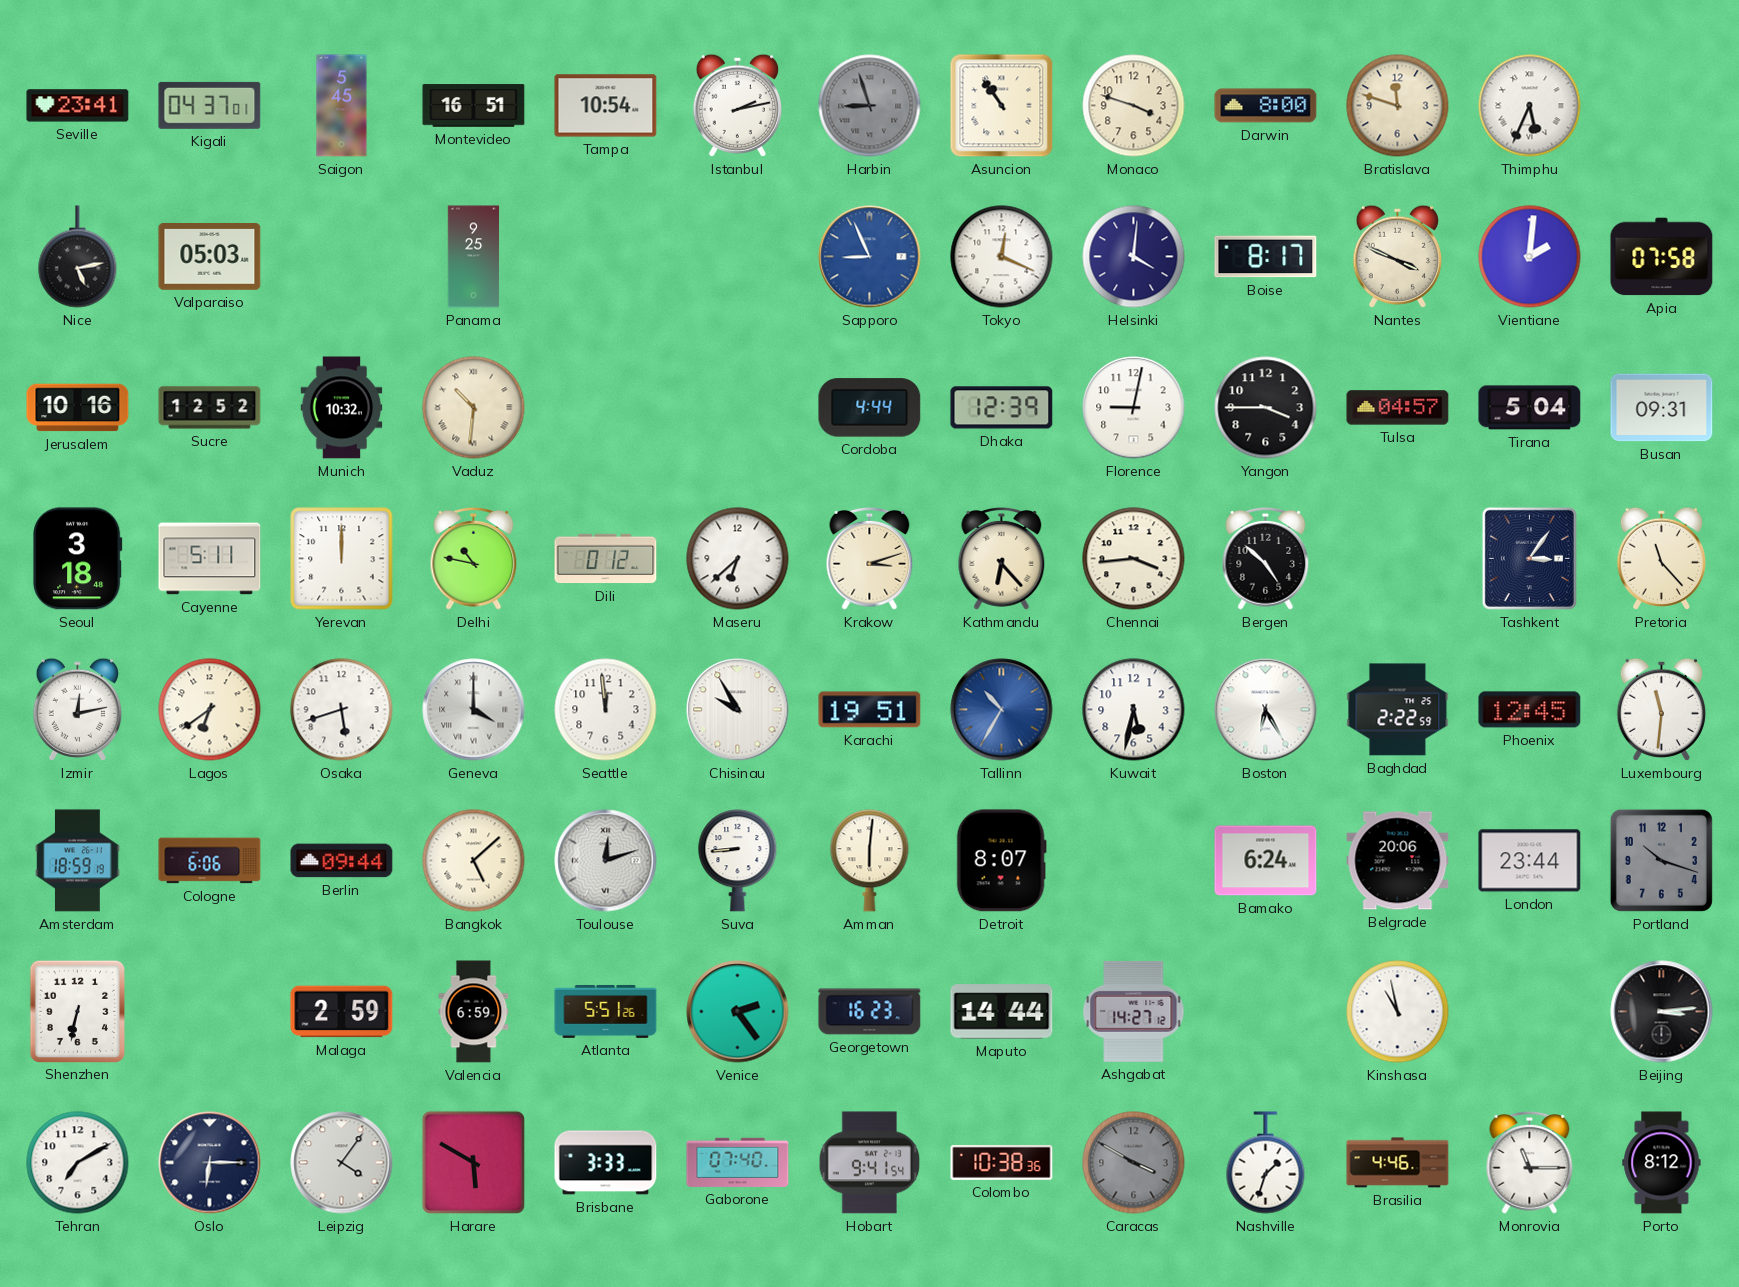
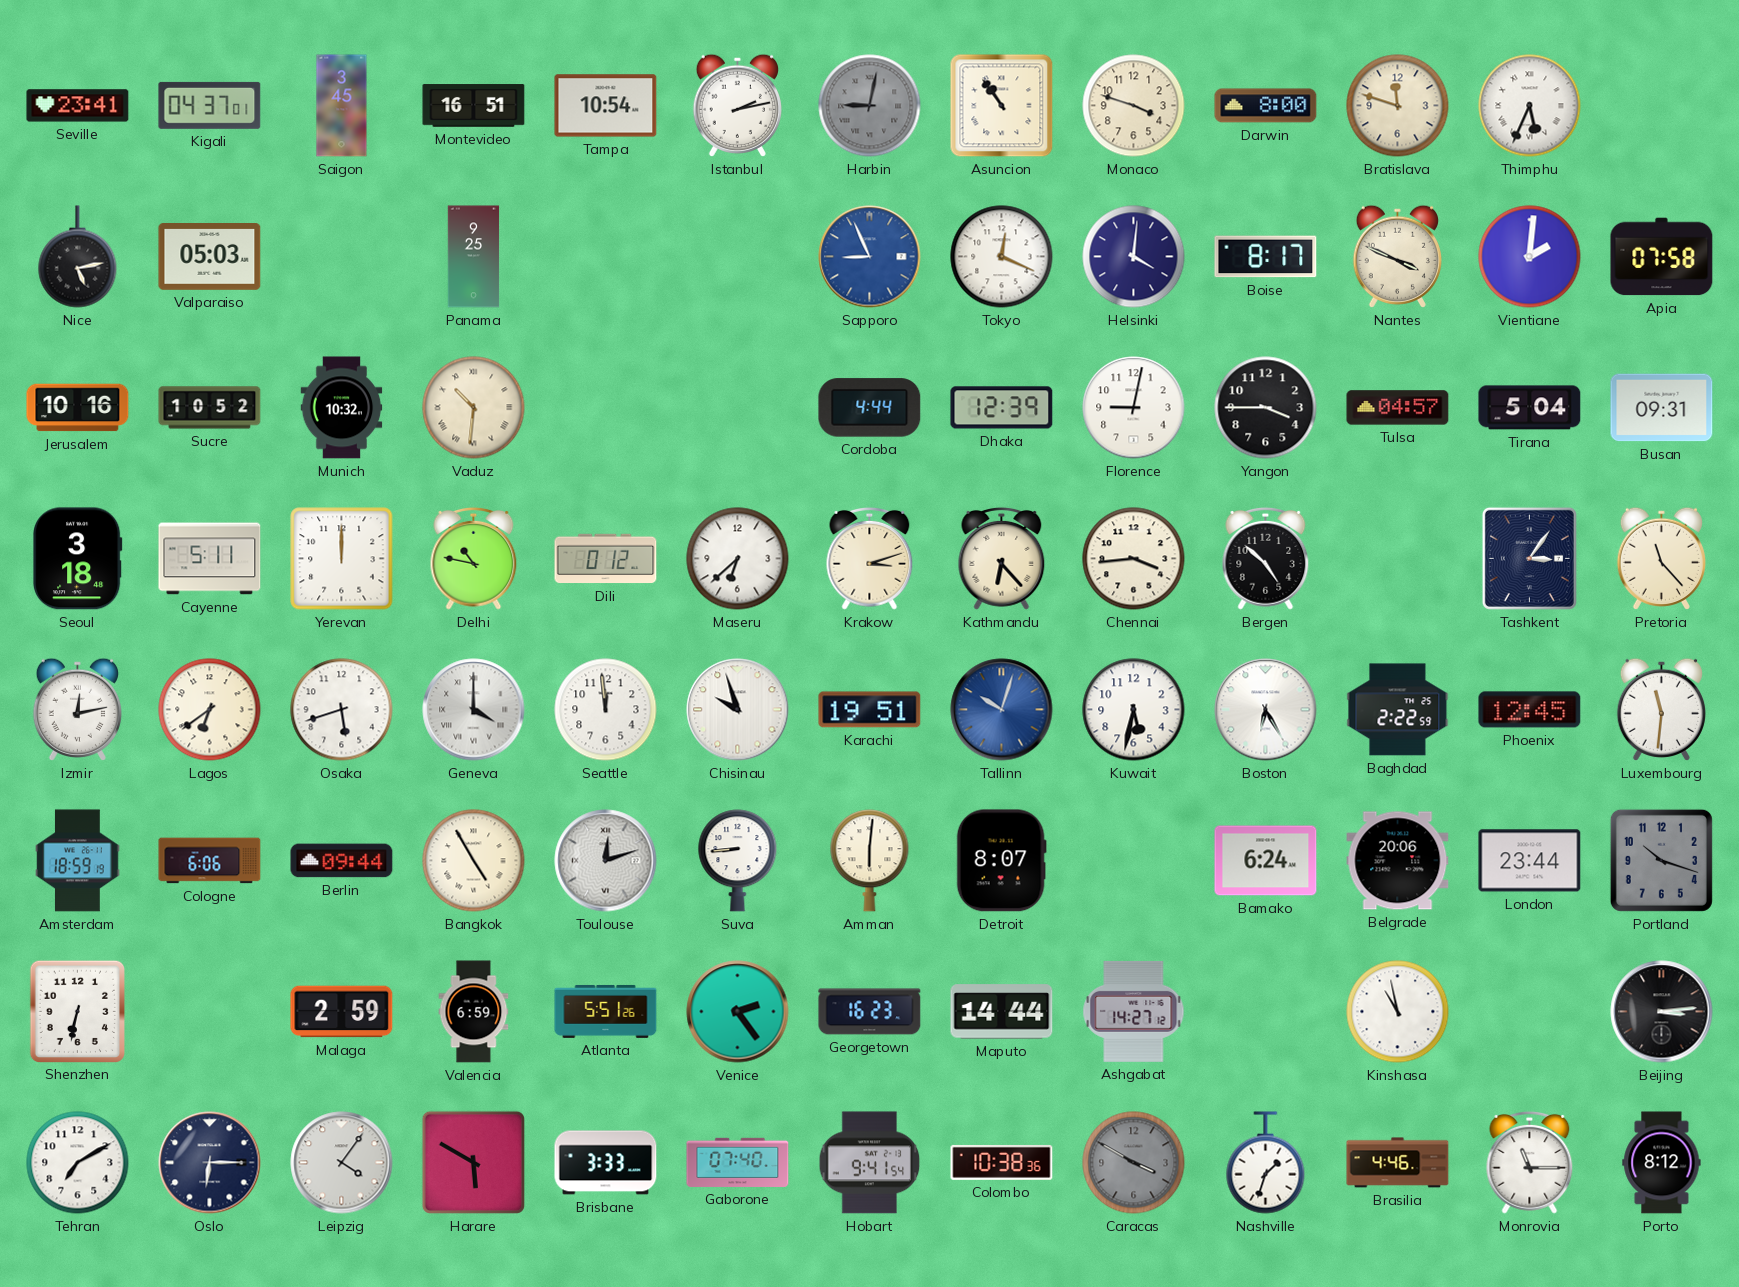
Saigon: 5:45 -> 3:45
Harbin: 8:57 -> 9:02
Sucre: 12:52 -> 10:52
Chisinau: 9:55 -> 9:57
Tallinn: 10:35 -> 10:03
Bangkok: 5:08 -> 4:55
